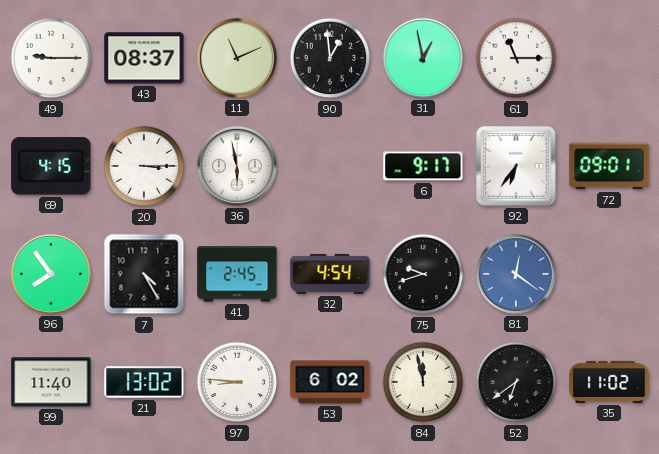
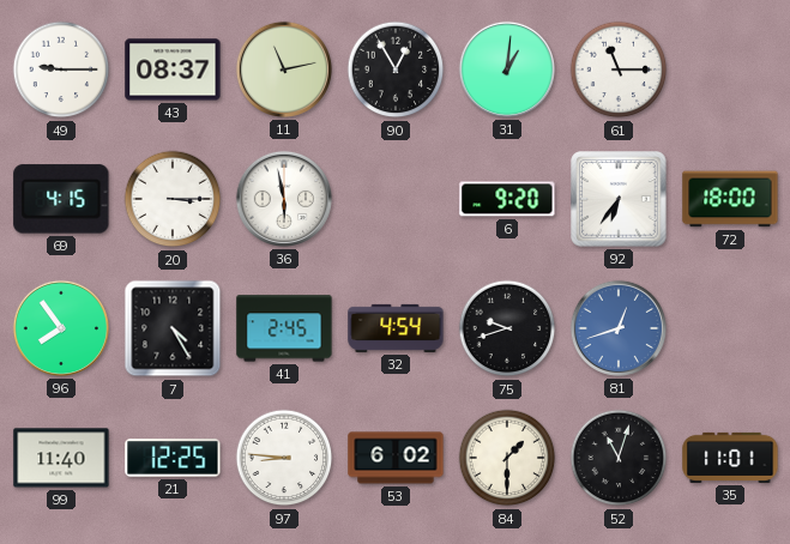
11: 11:11 -> 11:13
90: 12:59 -> 12:55
31: 12:58 -> 1:01
6: 9:17 -> 9:20
72: 09:01 -> 18:00
81: 12:21 -> 12:42
21: 13:02 -> 12:25
84: 11:58 -> 1:30
52: 6:39 -> 11:03
35: 11:02 -> 11:01
